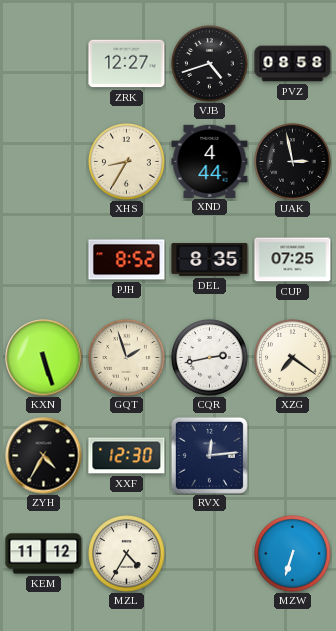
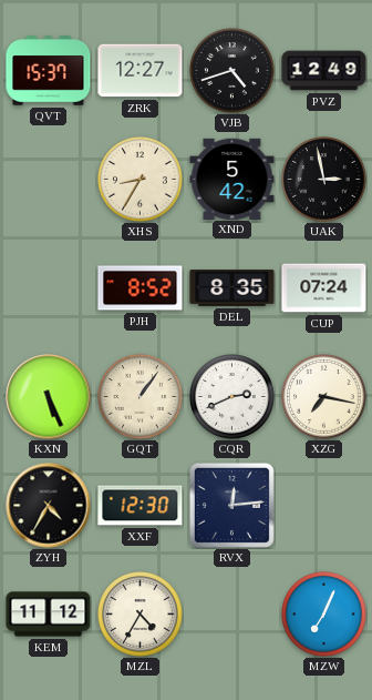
QVT: none -> 15:37
PVZ: 08:58 -> 12:49
XND: 4:44 -> 5:42
CUP: 07:25 -> 07:24
KXN: 5:27 -> 5:26
GQT: 1:57 -> 1:06
CQR: 2:43 -> 2:41
XZG: 7:21 -> 7:17
MZW: 6:33 -> 7:04
